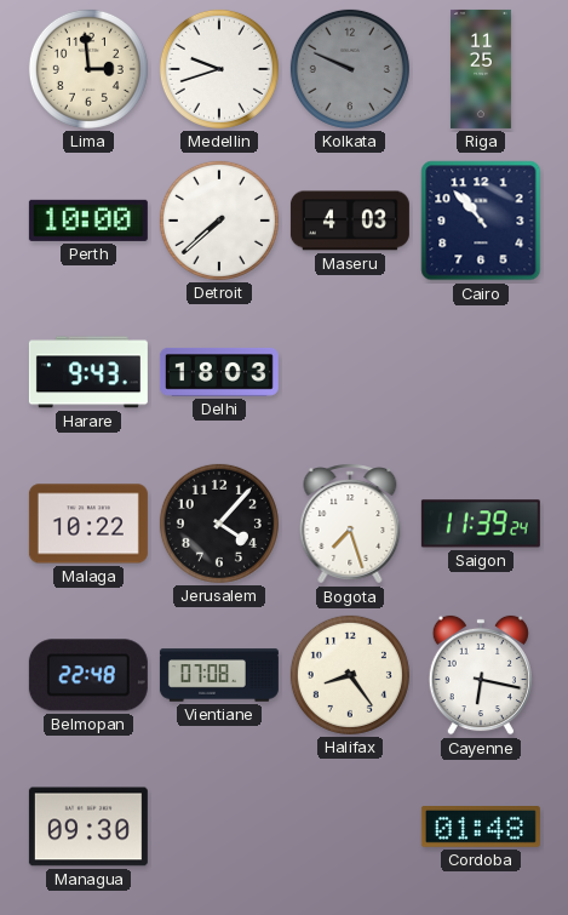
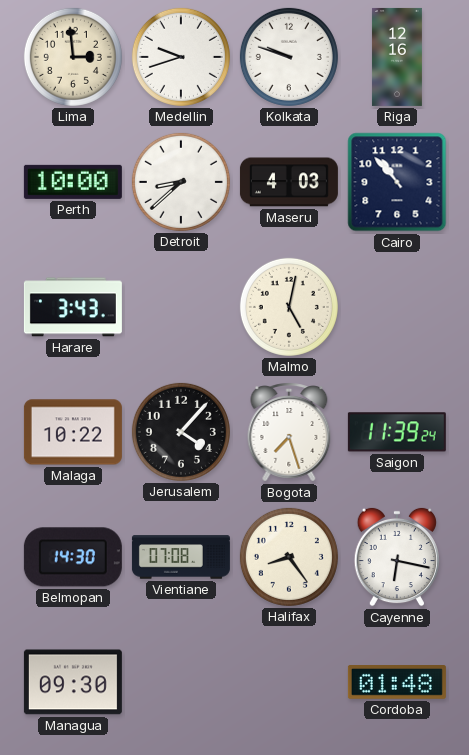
Kolkata: 9:49 -> 9:48
Kolkata dial: grey -> white
Riga: 11:25 -> 12:16
Detroit: 7:38 -> 8:38
Harare: 9:43 -> 3:43
Delhi: 18:03 -> none
Malmo: none -> 5:02
Belmopan: 22:48 -> 14:30
